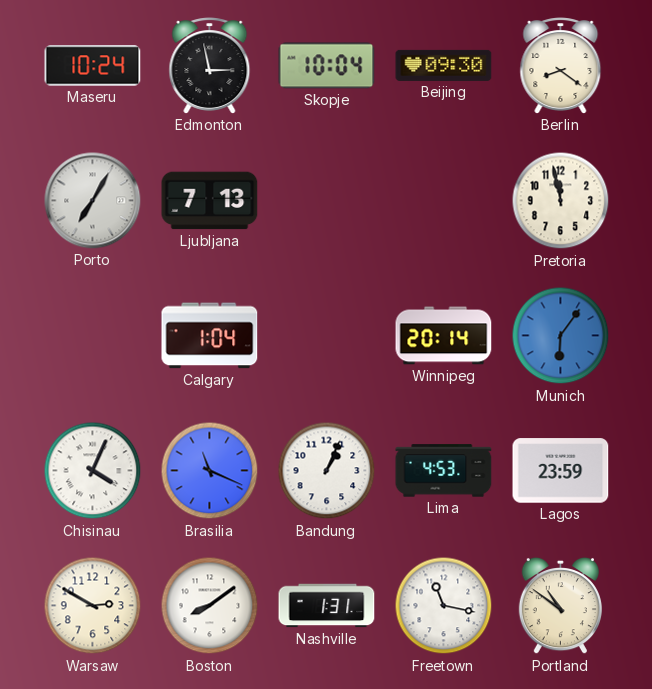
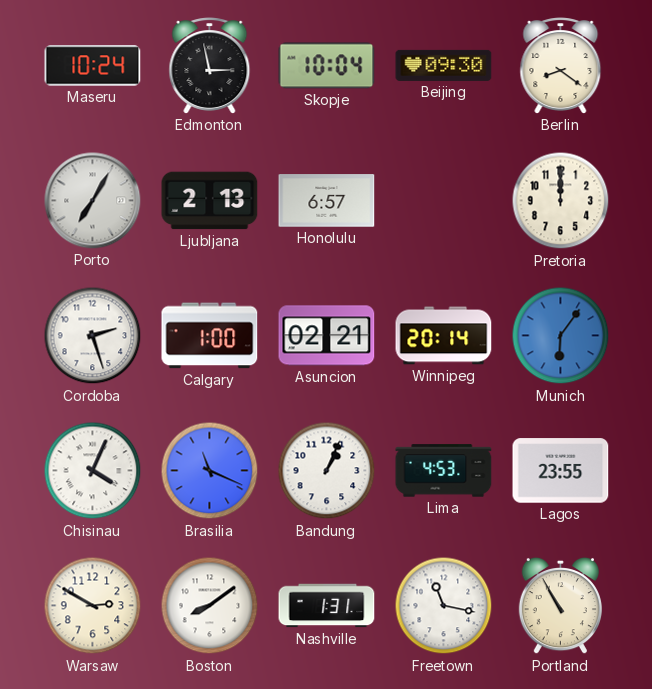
Ljubljana: 7:13 -> 2:13
Honolulu: none -> 6:57
Pretoria: 11:58 -> 12:00
Cordoba: none -> 2:27
Calgary: 1:04 -> 1:00
Asuncion: none -> 02:21
Lagos: 23:59 -> 23:55
Portland: 10:51 -> 10:55
